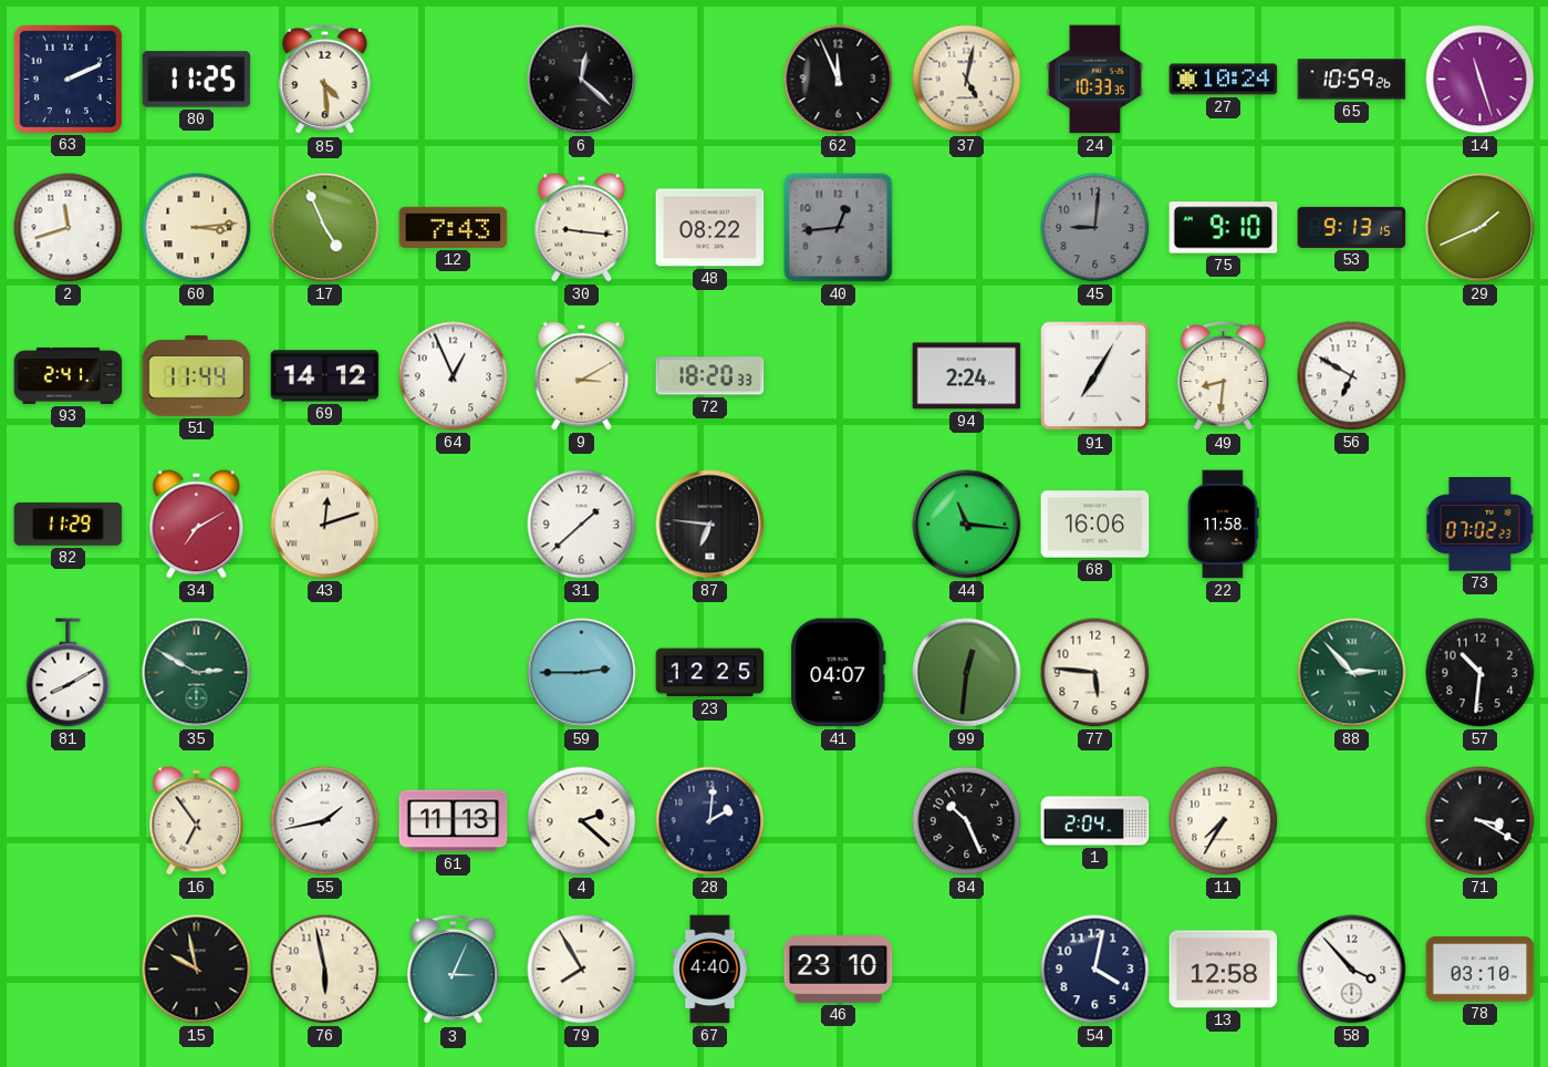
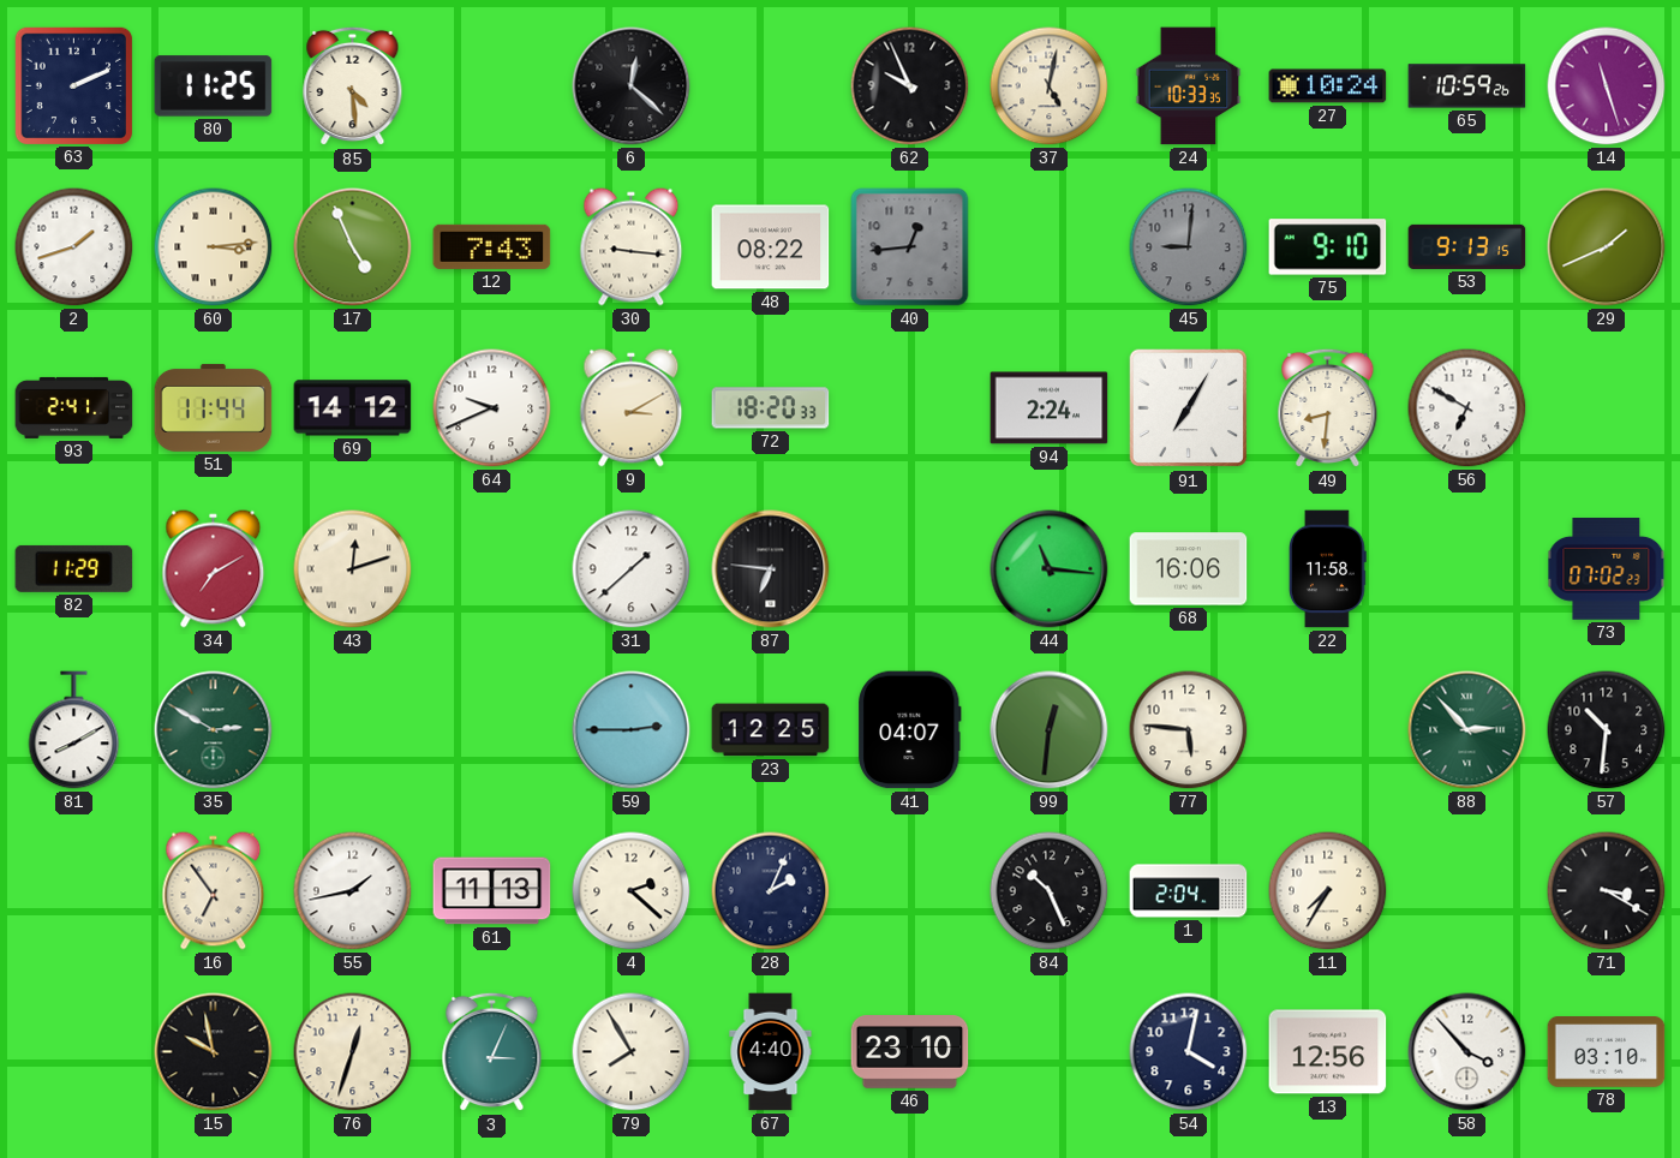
62: 11:56 -> 9:56
2: 11:42 -> 1:42
64: 12:56 -> 9:41
28: 2:01 -> 2:04
76: 5:58 -> 12:33
13: 12:58 -> 12:56
